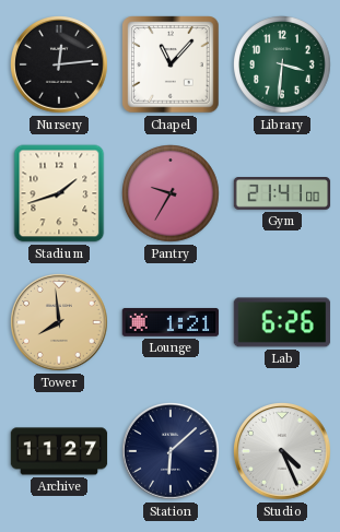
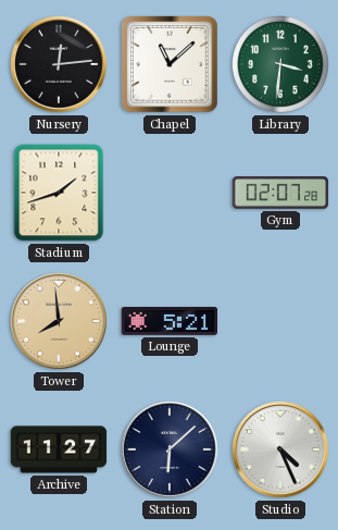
Chapel: 11:07 -> 11:08
Pantry: 9:35 -> none
Gym: 21:41 -> 02:07
Lounge: 1:21 -> 5:21
Lab: 6:26 -> none
